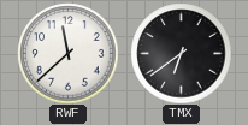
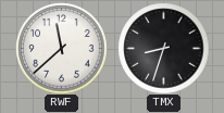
TMX: 6:39 -> 8:33
